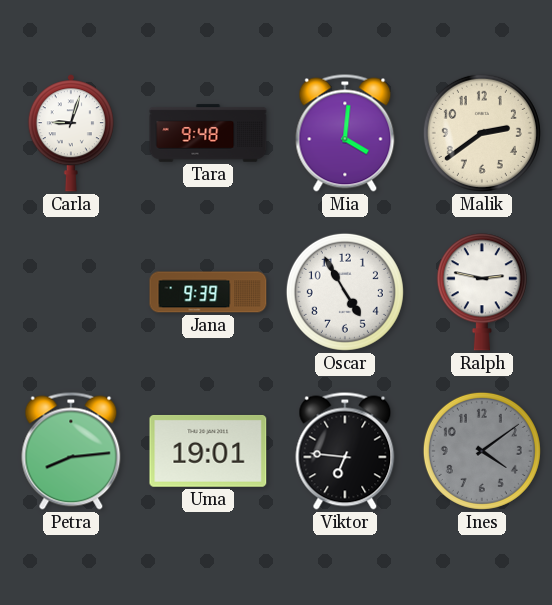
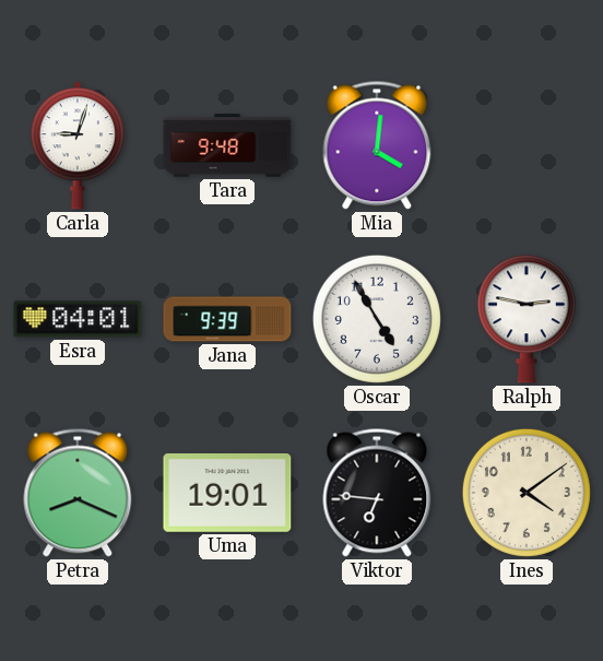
Malik: 2:39 -> none
Esra: none -> 04:01
Petra: 8:14 -> 8:19
Ines dial: grey -> cream
